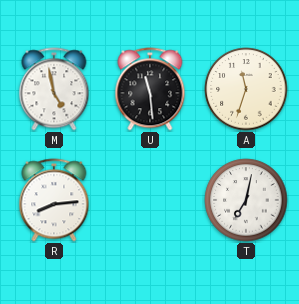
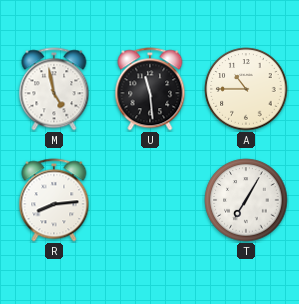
A: 11:33 -> 10:45
T: 7:02 -> 7:05
